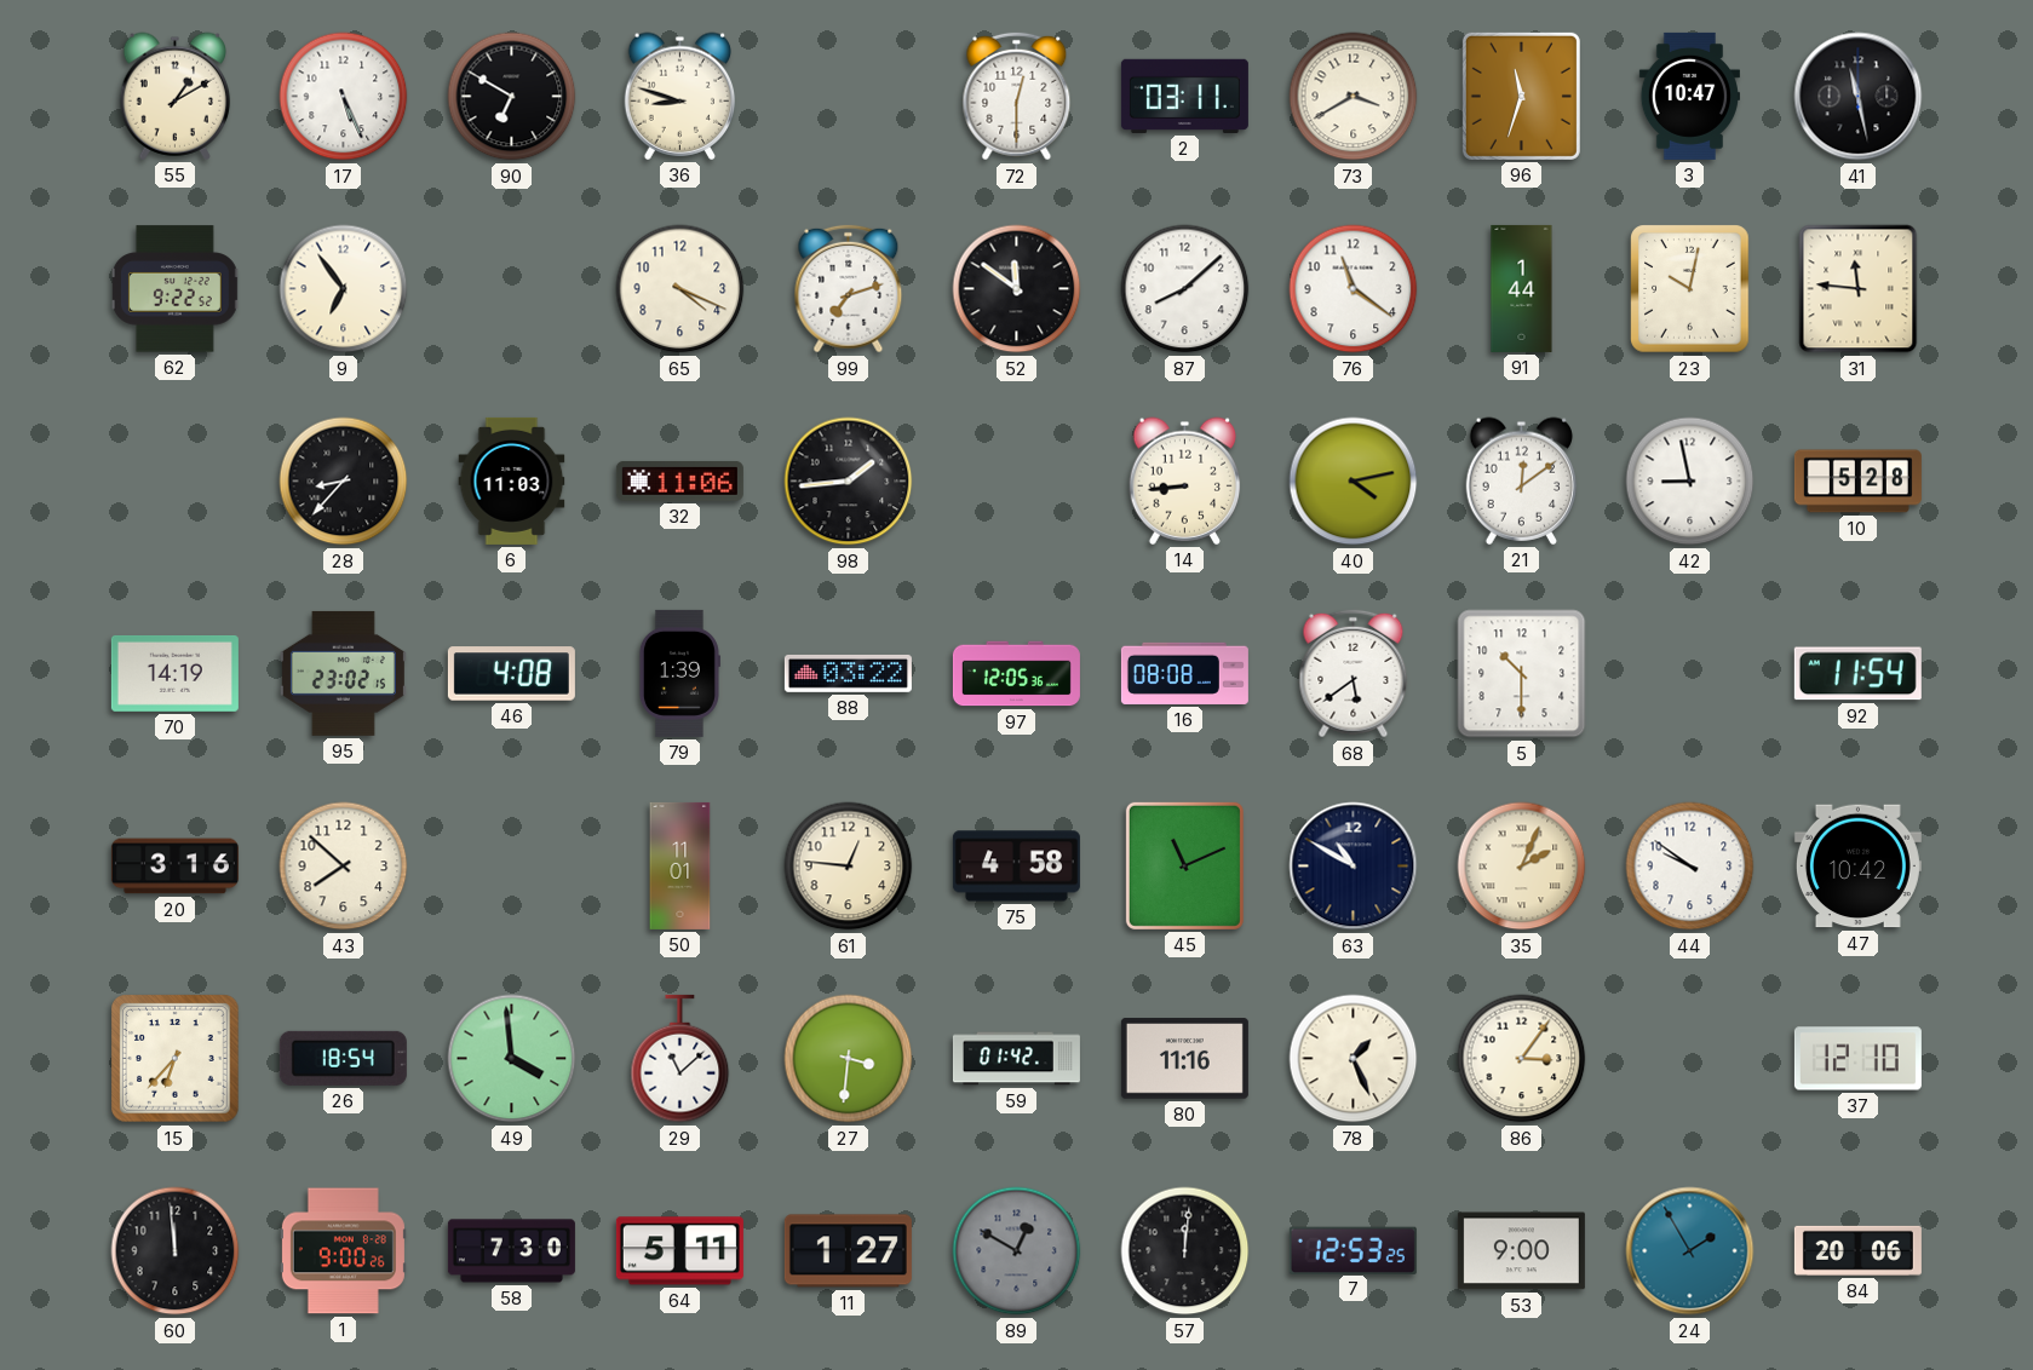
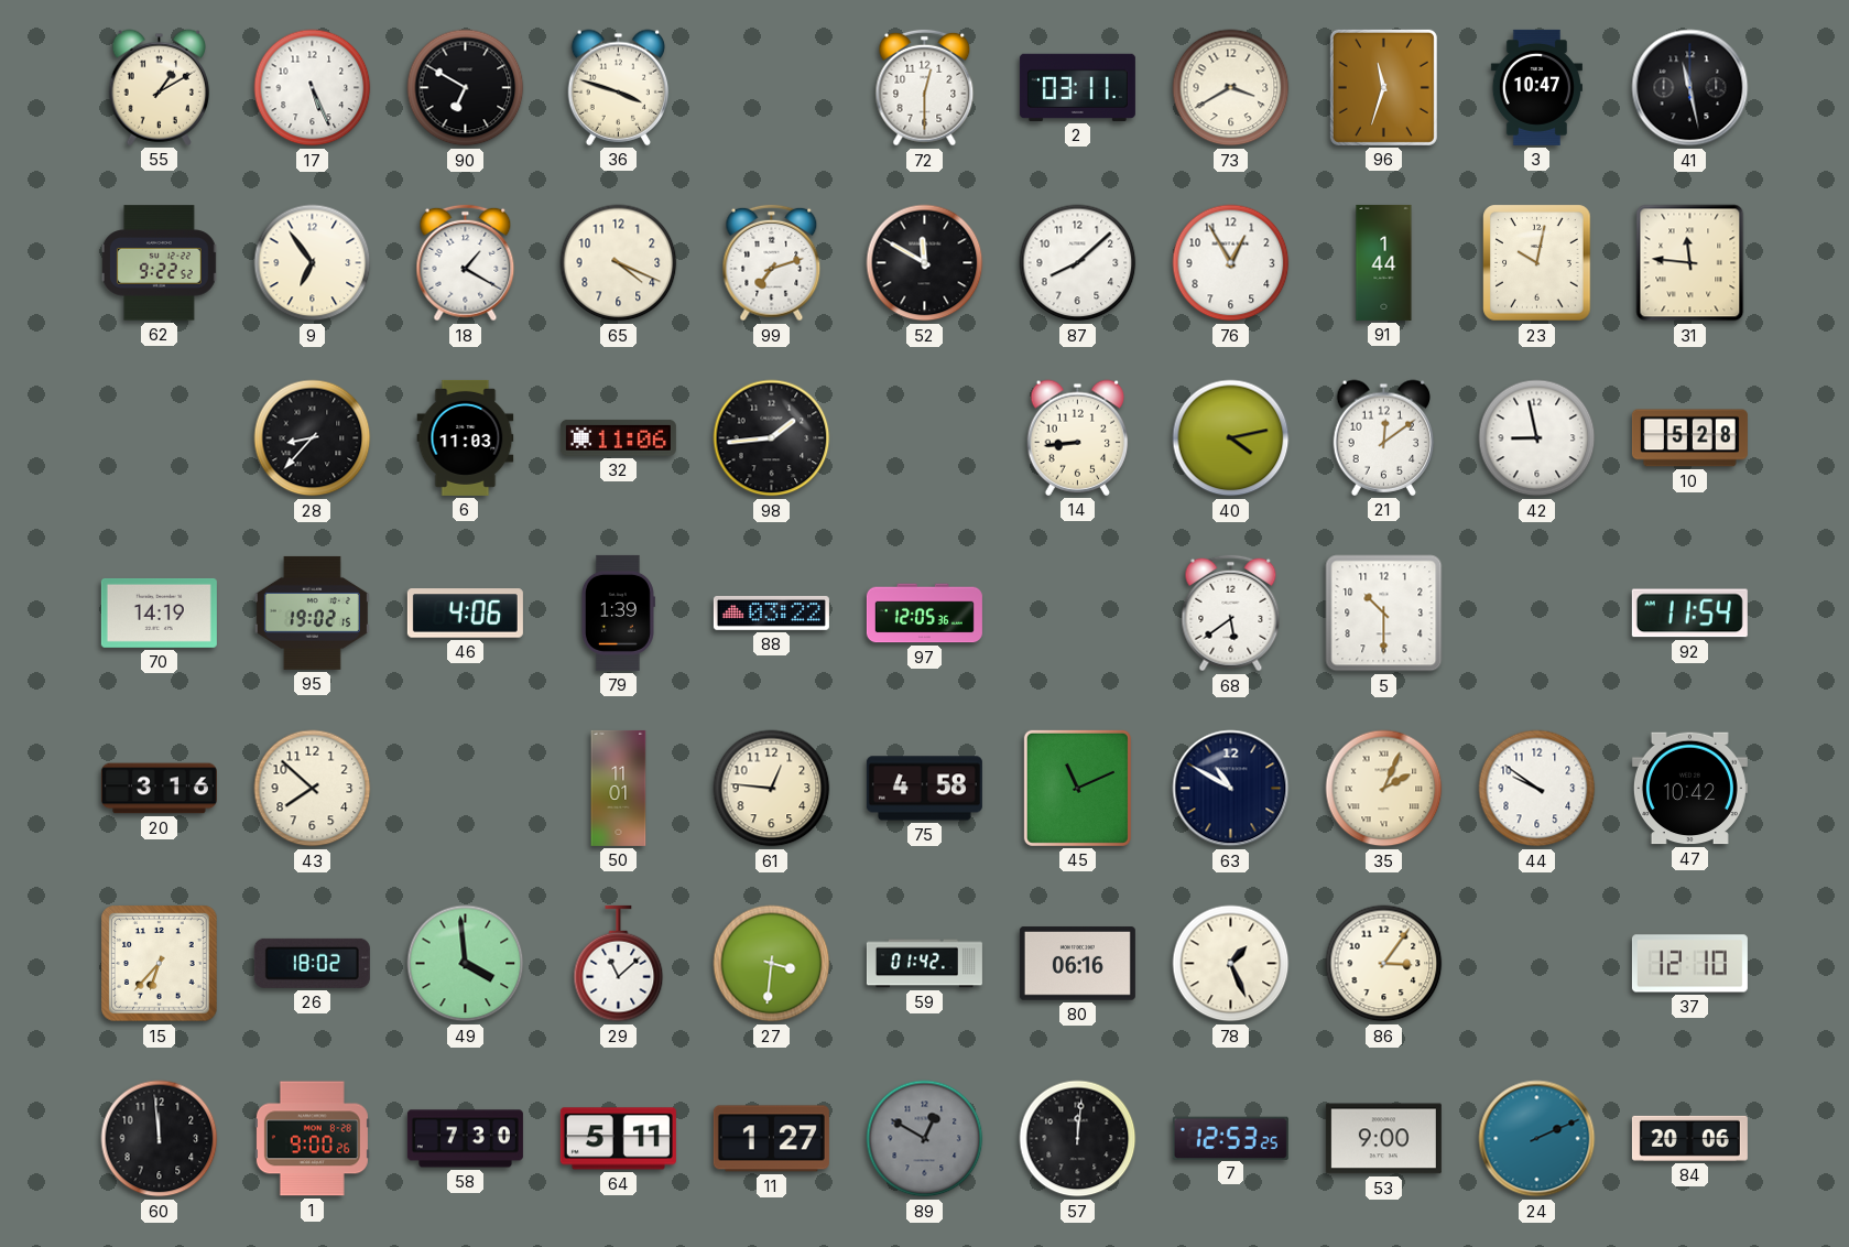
36: 8:48 -> 3:48
18: none -> 1:20
52: 11:51 -> 11:50
76: 11:21 -> 12:55
95: 23:02 -> 19:02
46: 4:08 -> 4:06
16: 08:08 -> none
26: 18:54 -> 18:02
80: 11:16 -> 06:16
24: 1:55 -> 2:11
